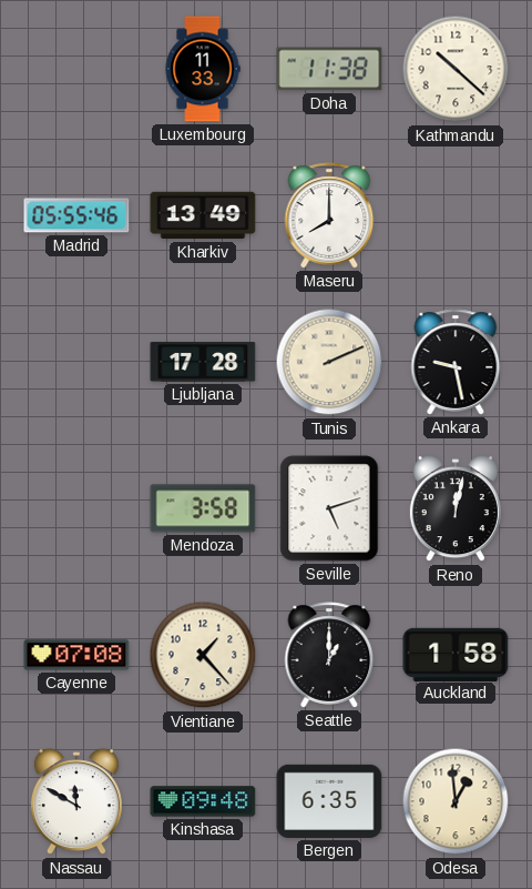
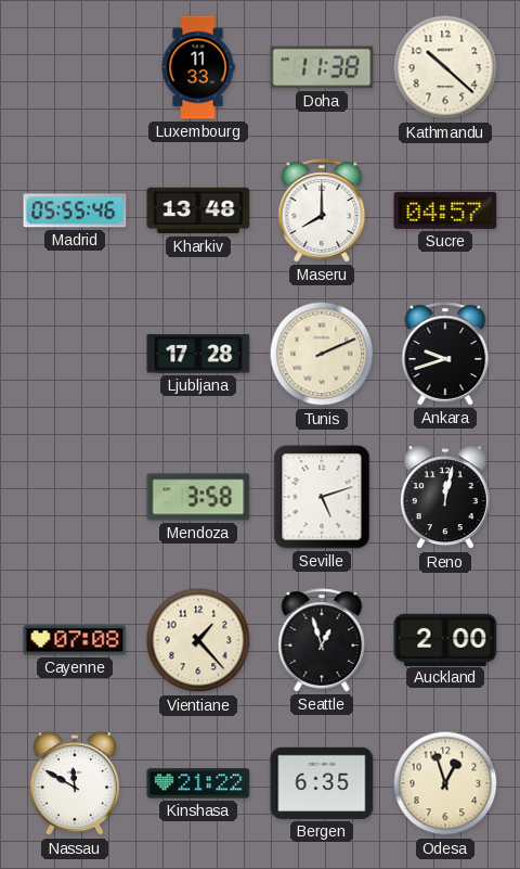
Kharkiv: 13:49 -> 13:48
Sucre: none -> 04:57
Ankara: 9:28 -> 9:42
Seattle: 1:00 -> 12:57
Auckland: 1:58 -> 2:00
Kinshasa: 09:48 -> 21:22
Odesa: 12:59 -> 12:57
